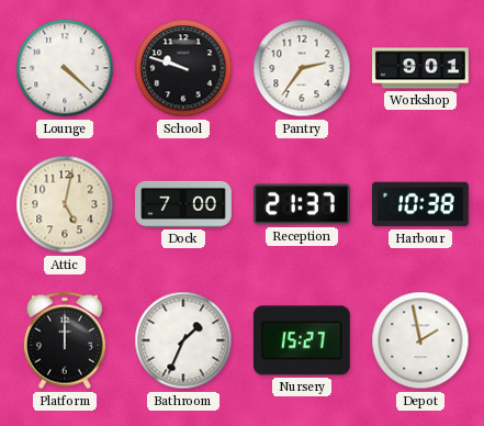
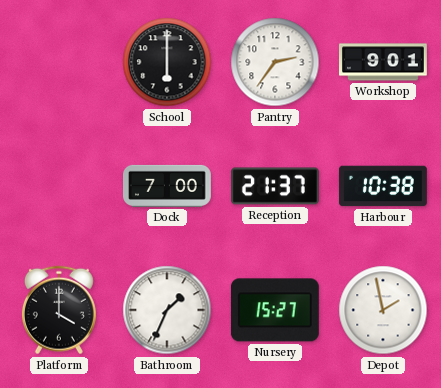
Lounge: 4:22 -> none
School: 9:48 -> 6:00
Attic: 5:02 -> none
Platform: 12:00 -> 4:00
